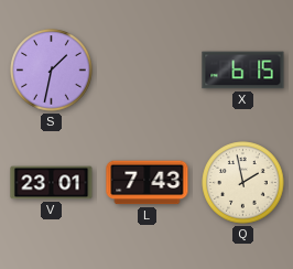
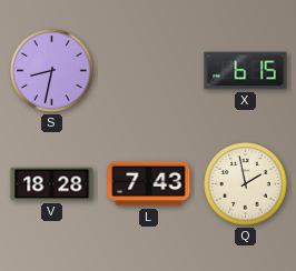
S: 1:32 -> 8:32
V: 23:01 -> 18:28
